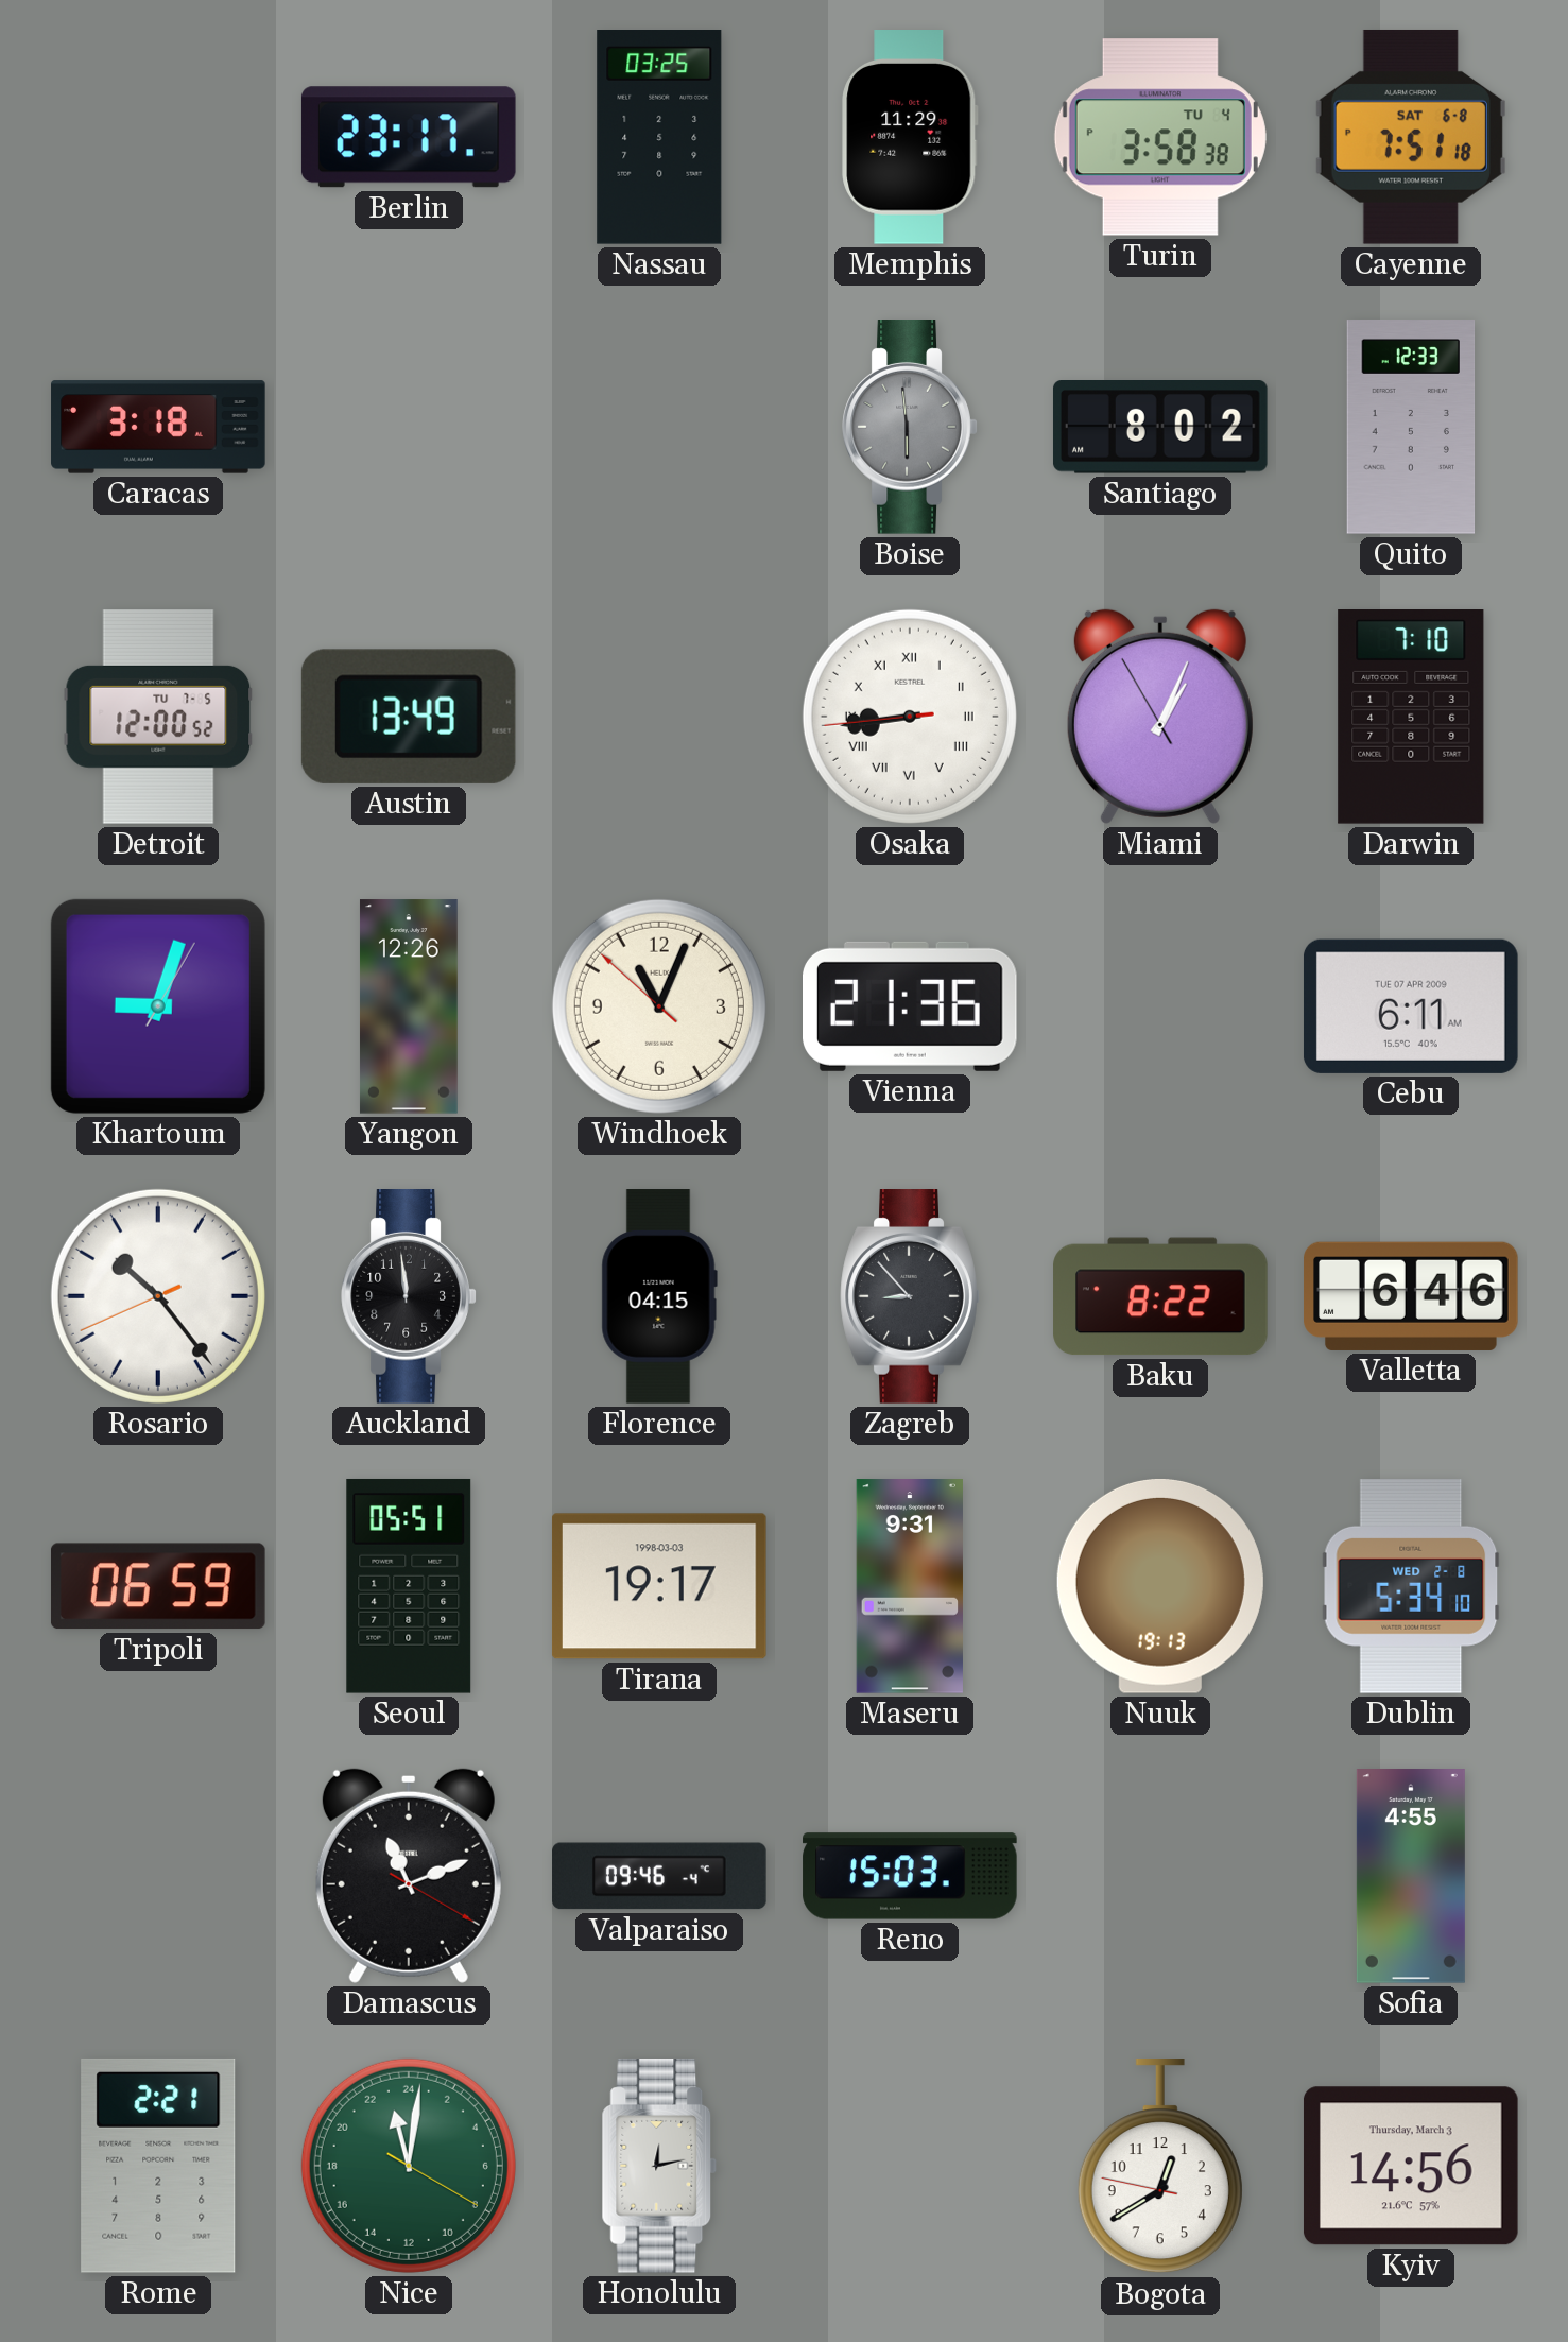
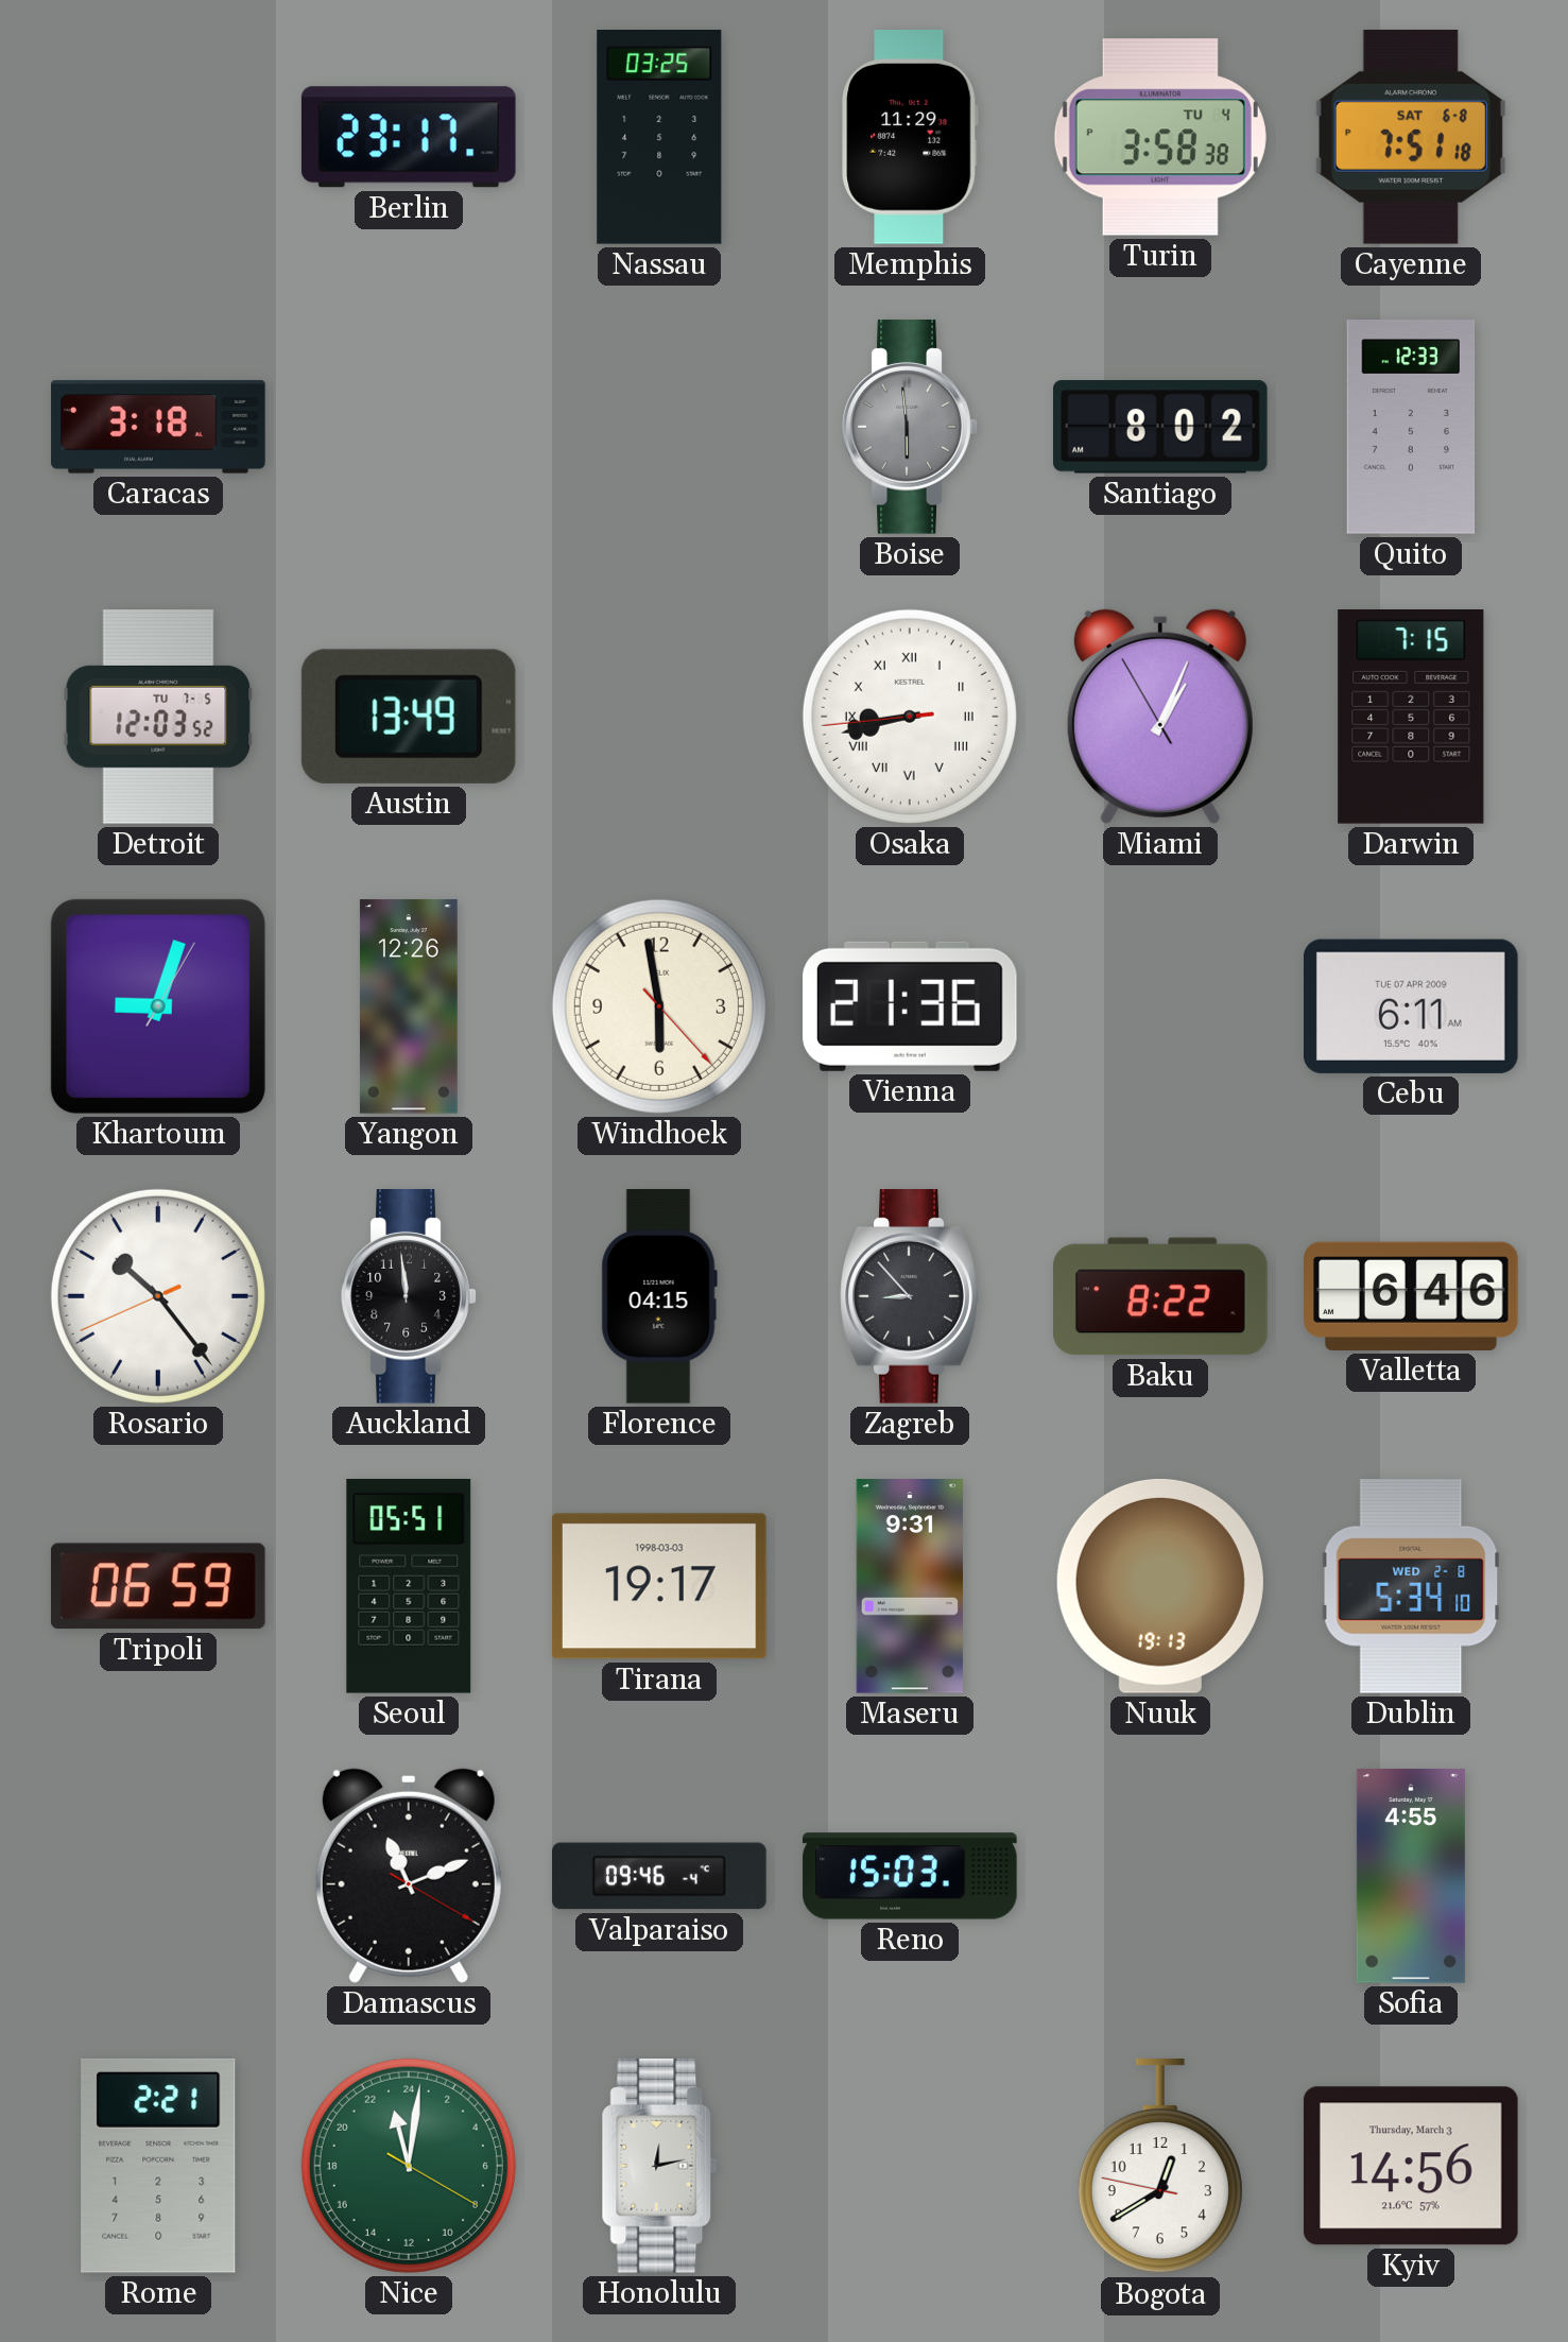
Detroit: 12:00 -> 12:03
Osaka: 8:43 -> 8:42
Darwin: 7:10 -> 7:15
Windhoek: 11:03 -> 5:58
